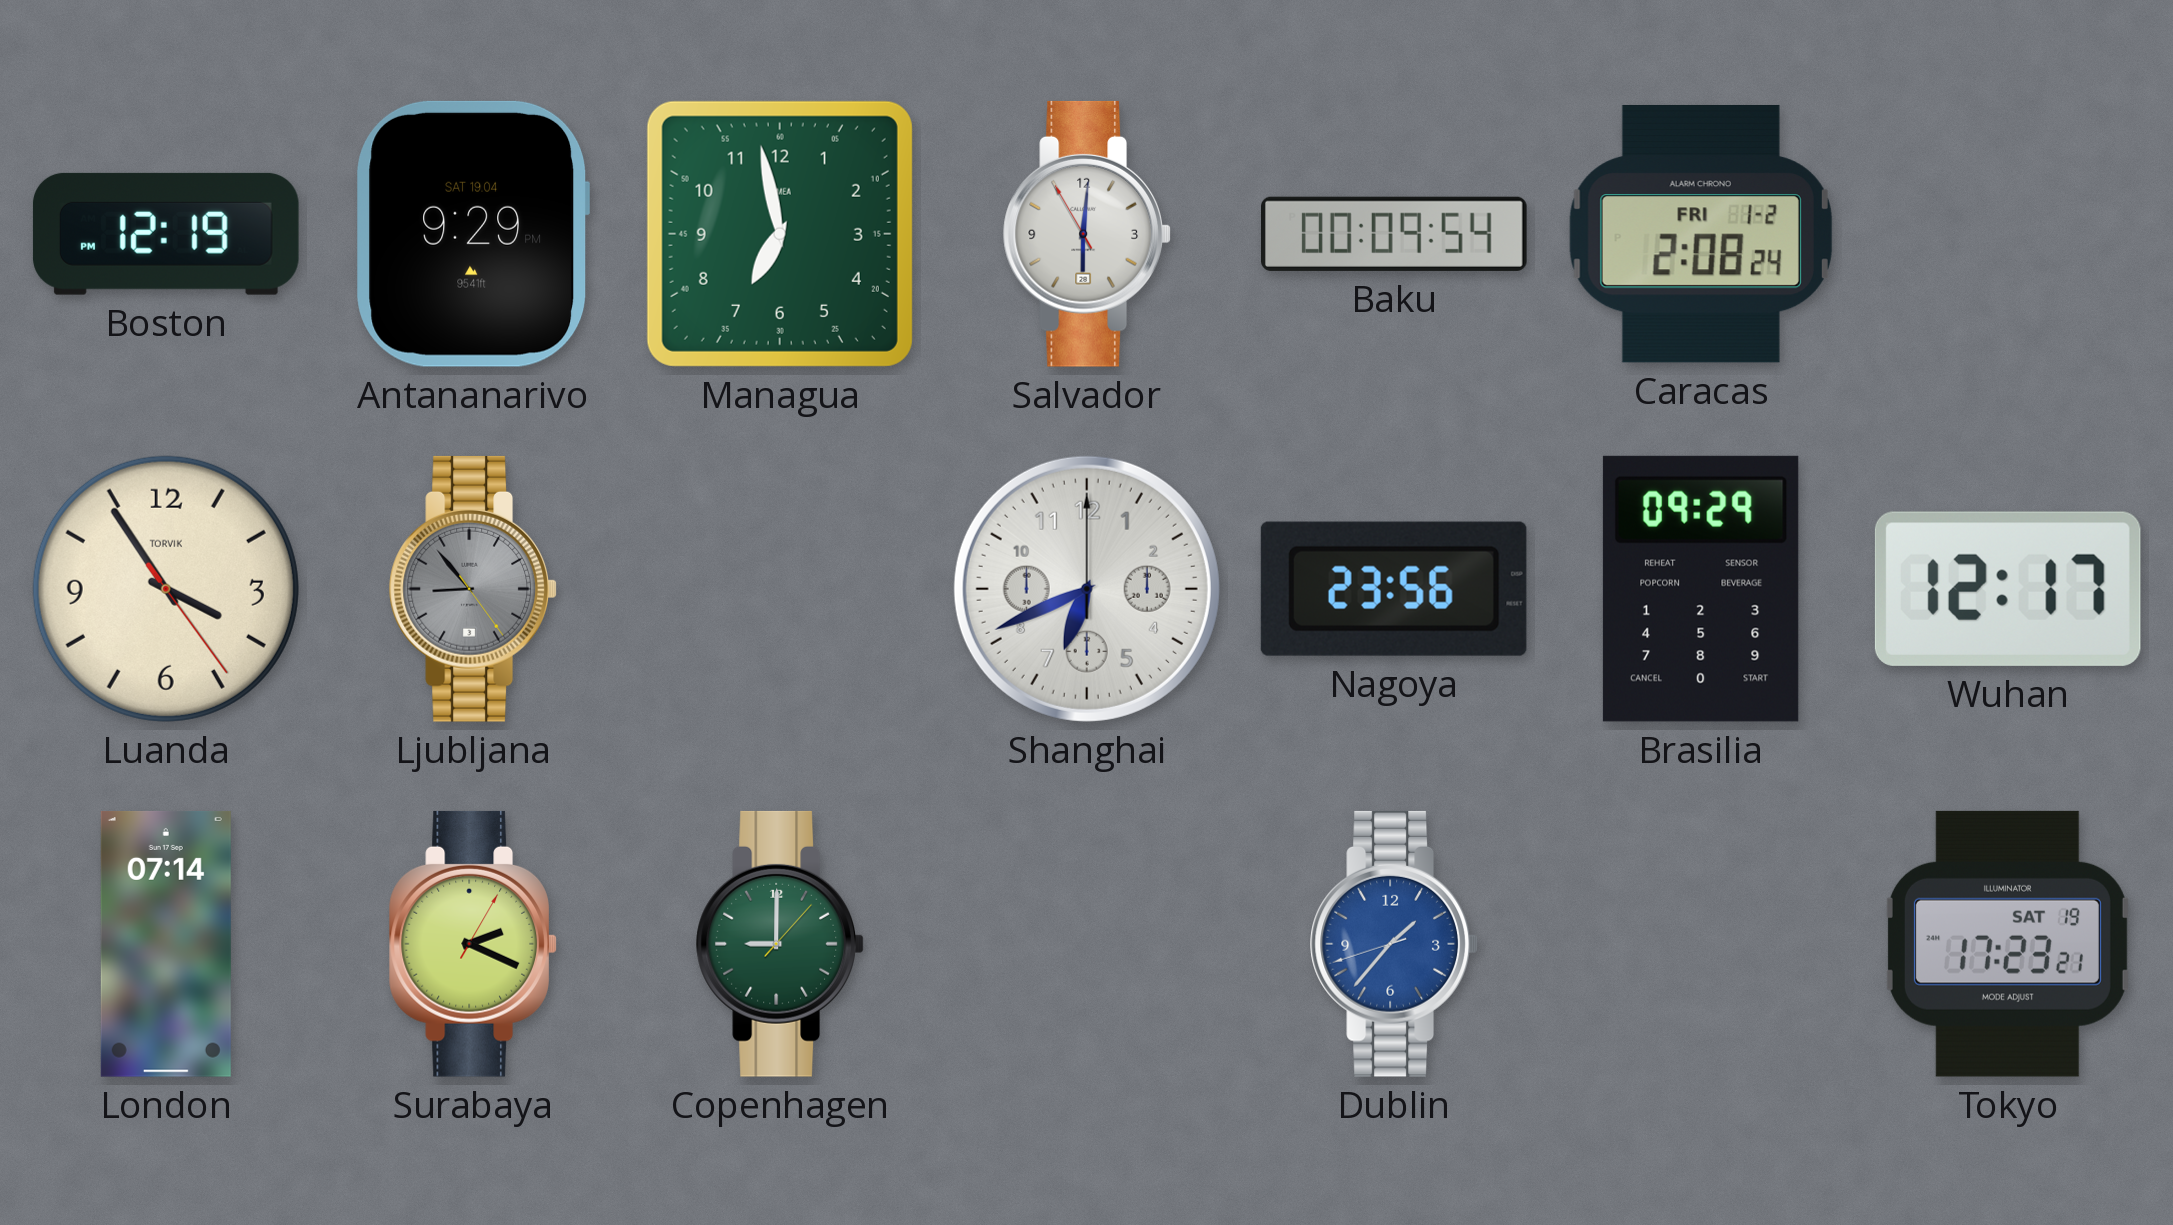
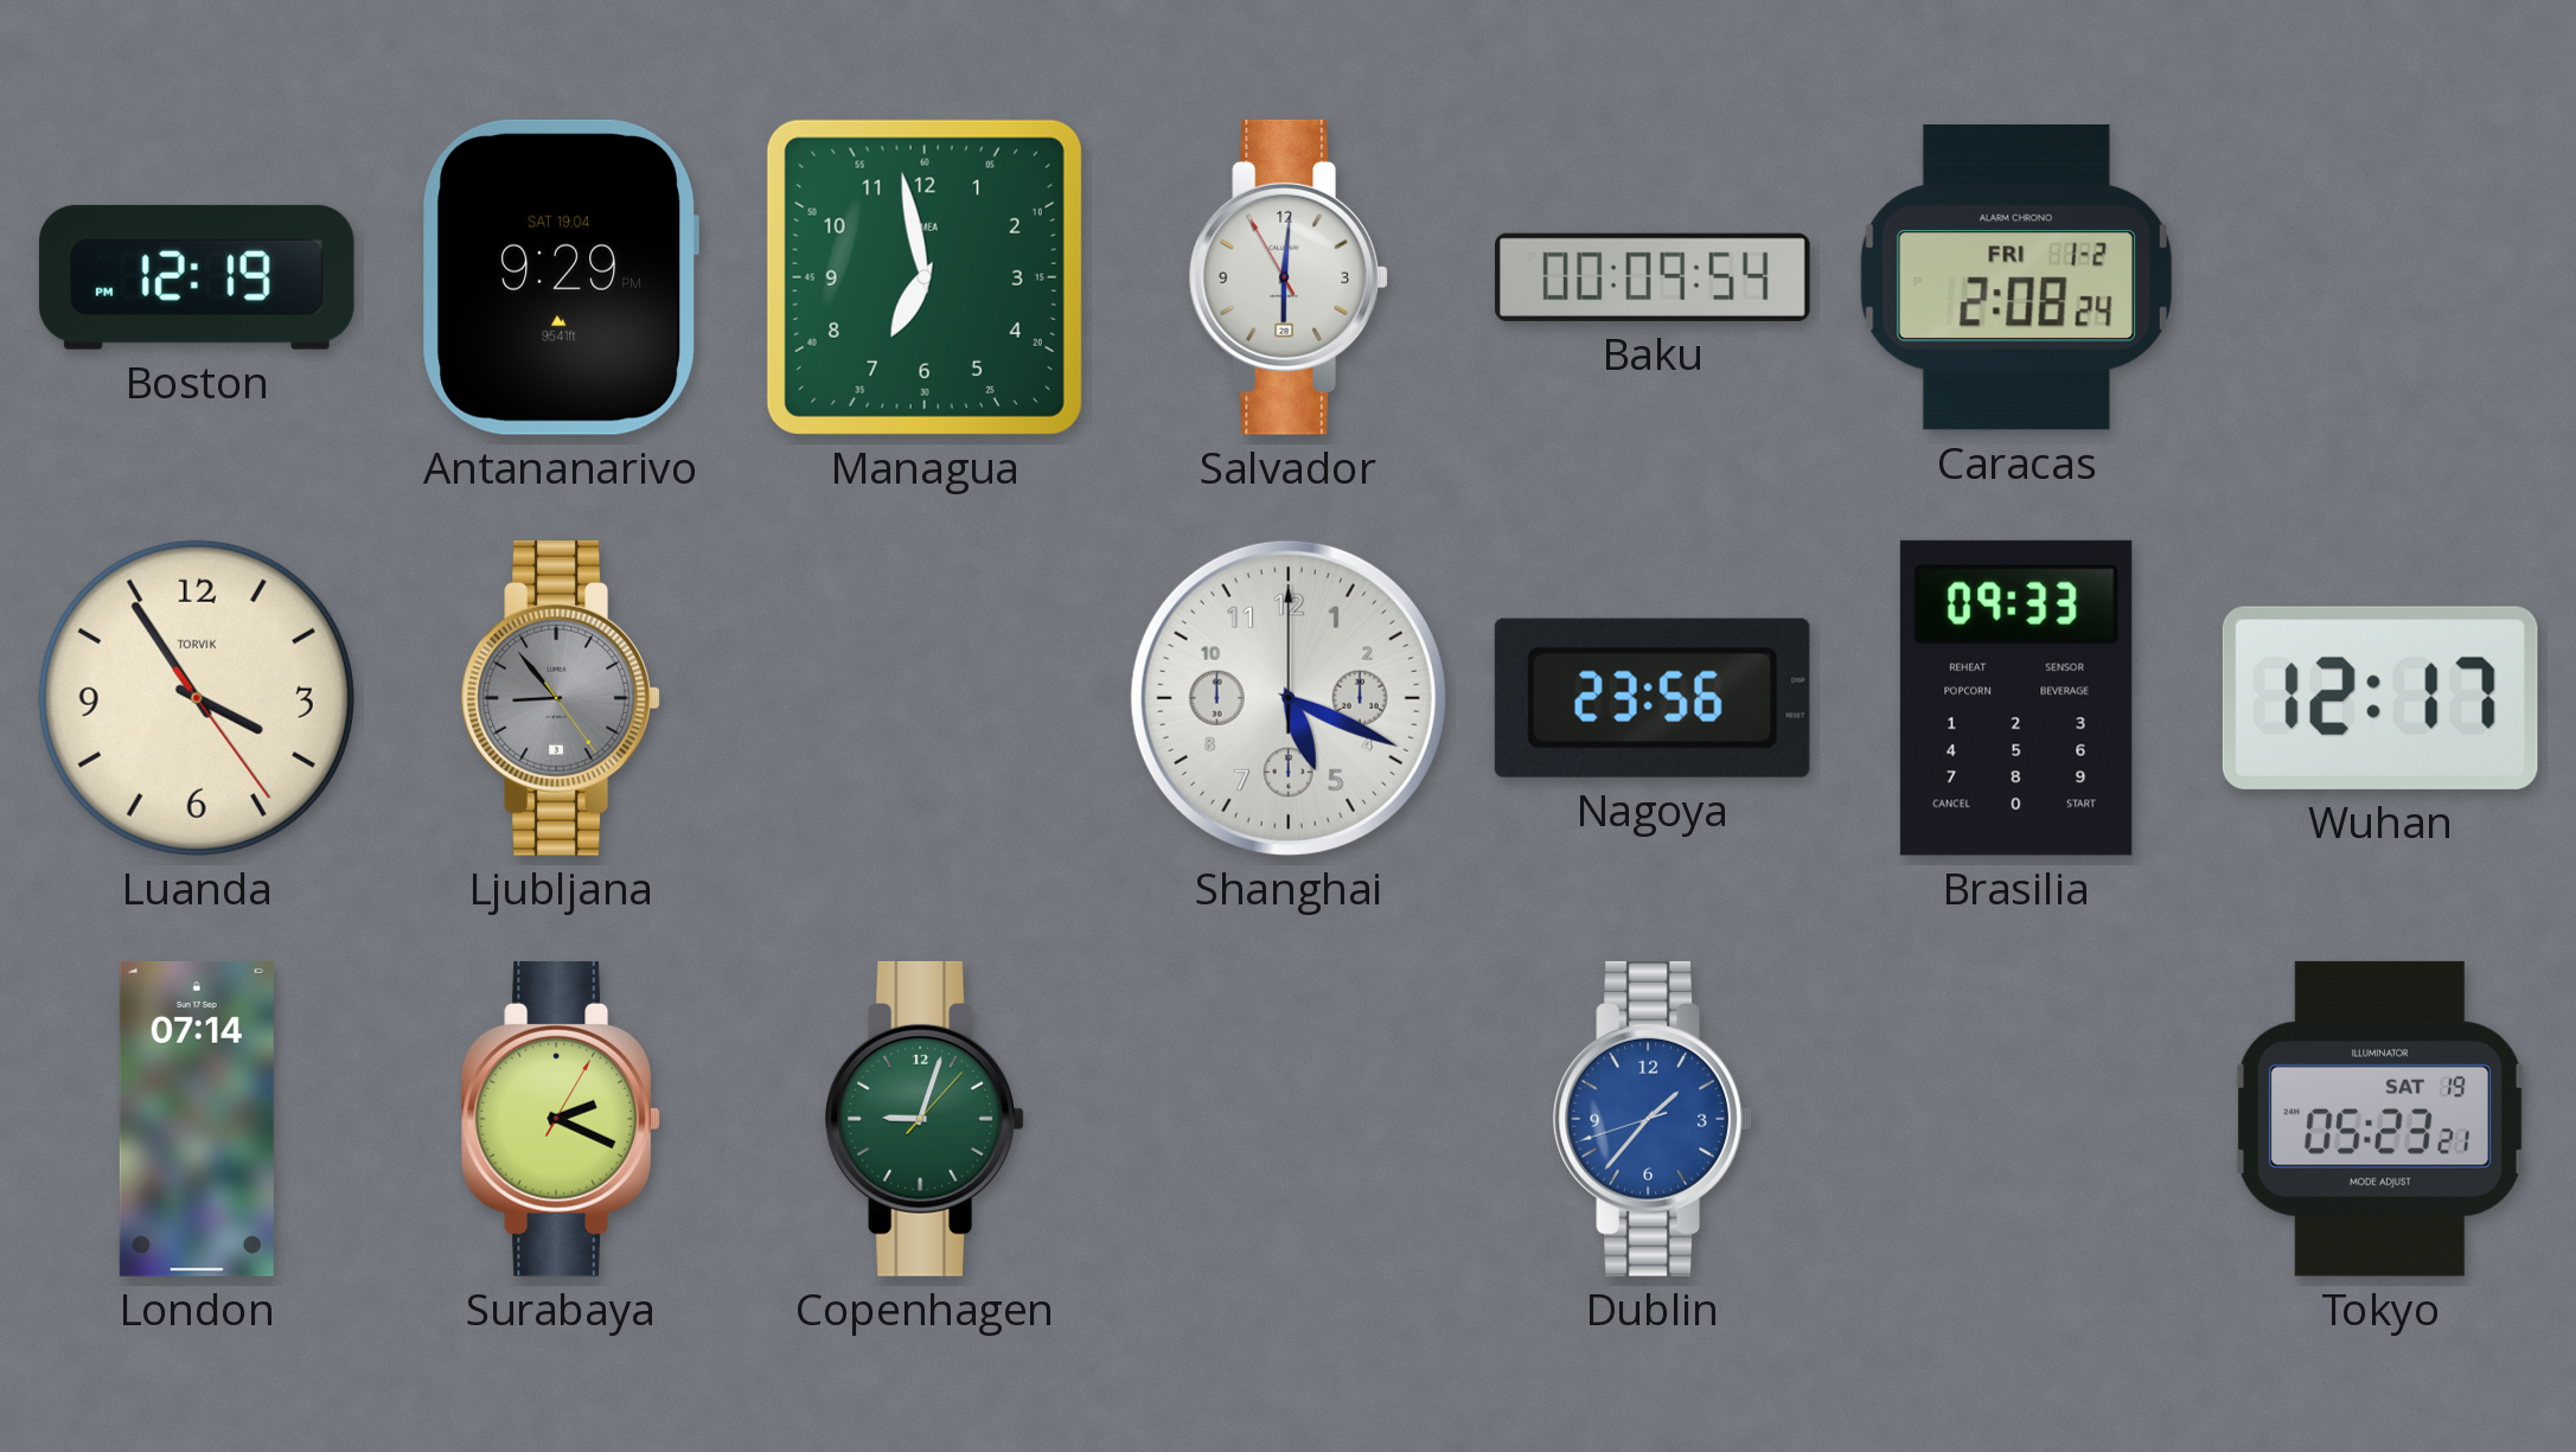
Shanghai: 6:41 -> 5:19
Brasilia: 09:29 -> 09:33
Copenhagen: 9:00 -> 9:03
Tokyo: 17:23 -> 05:23
